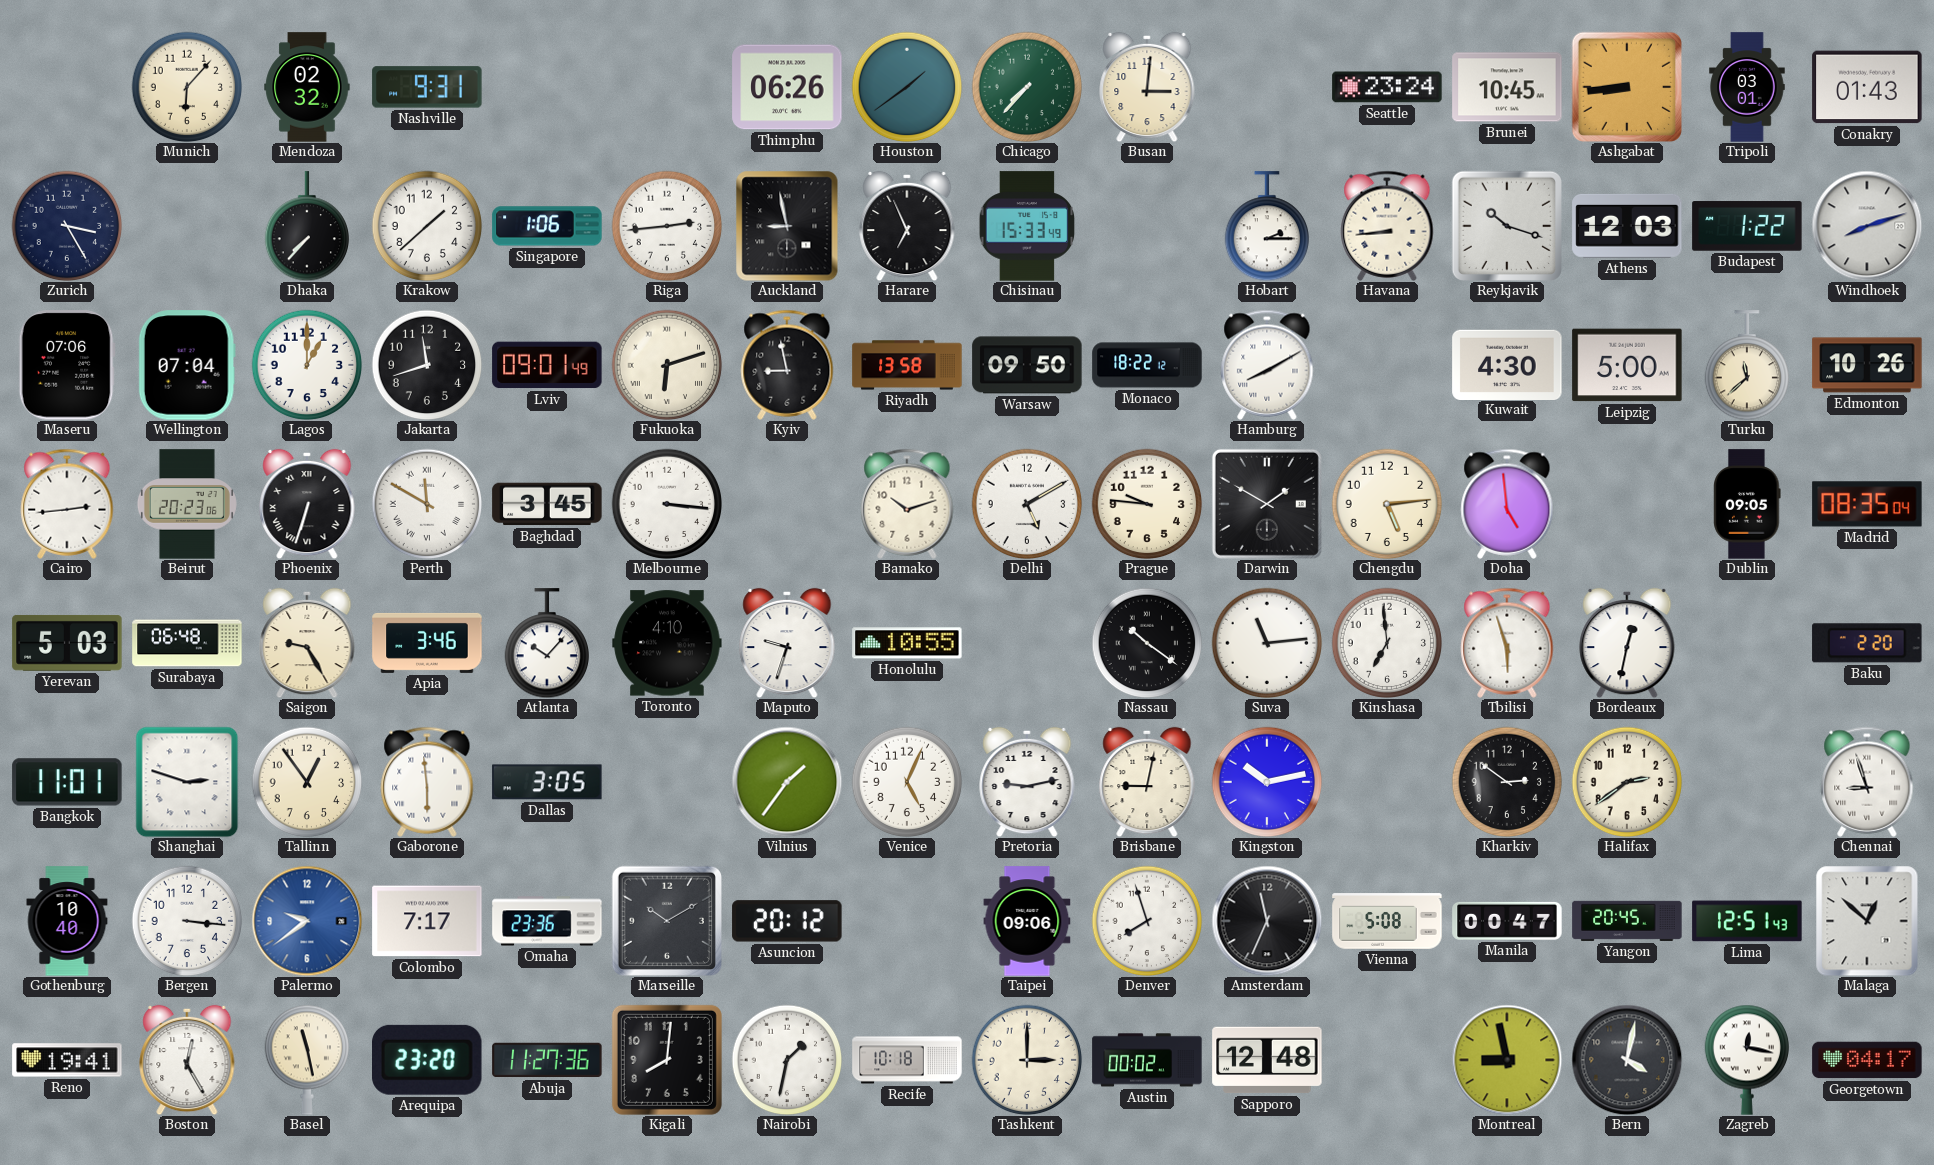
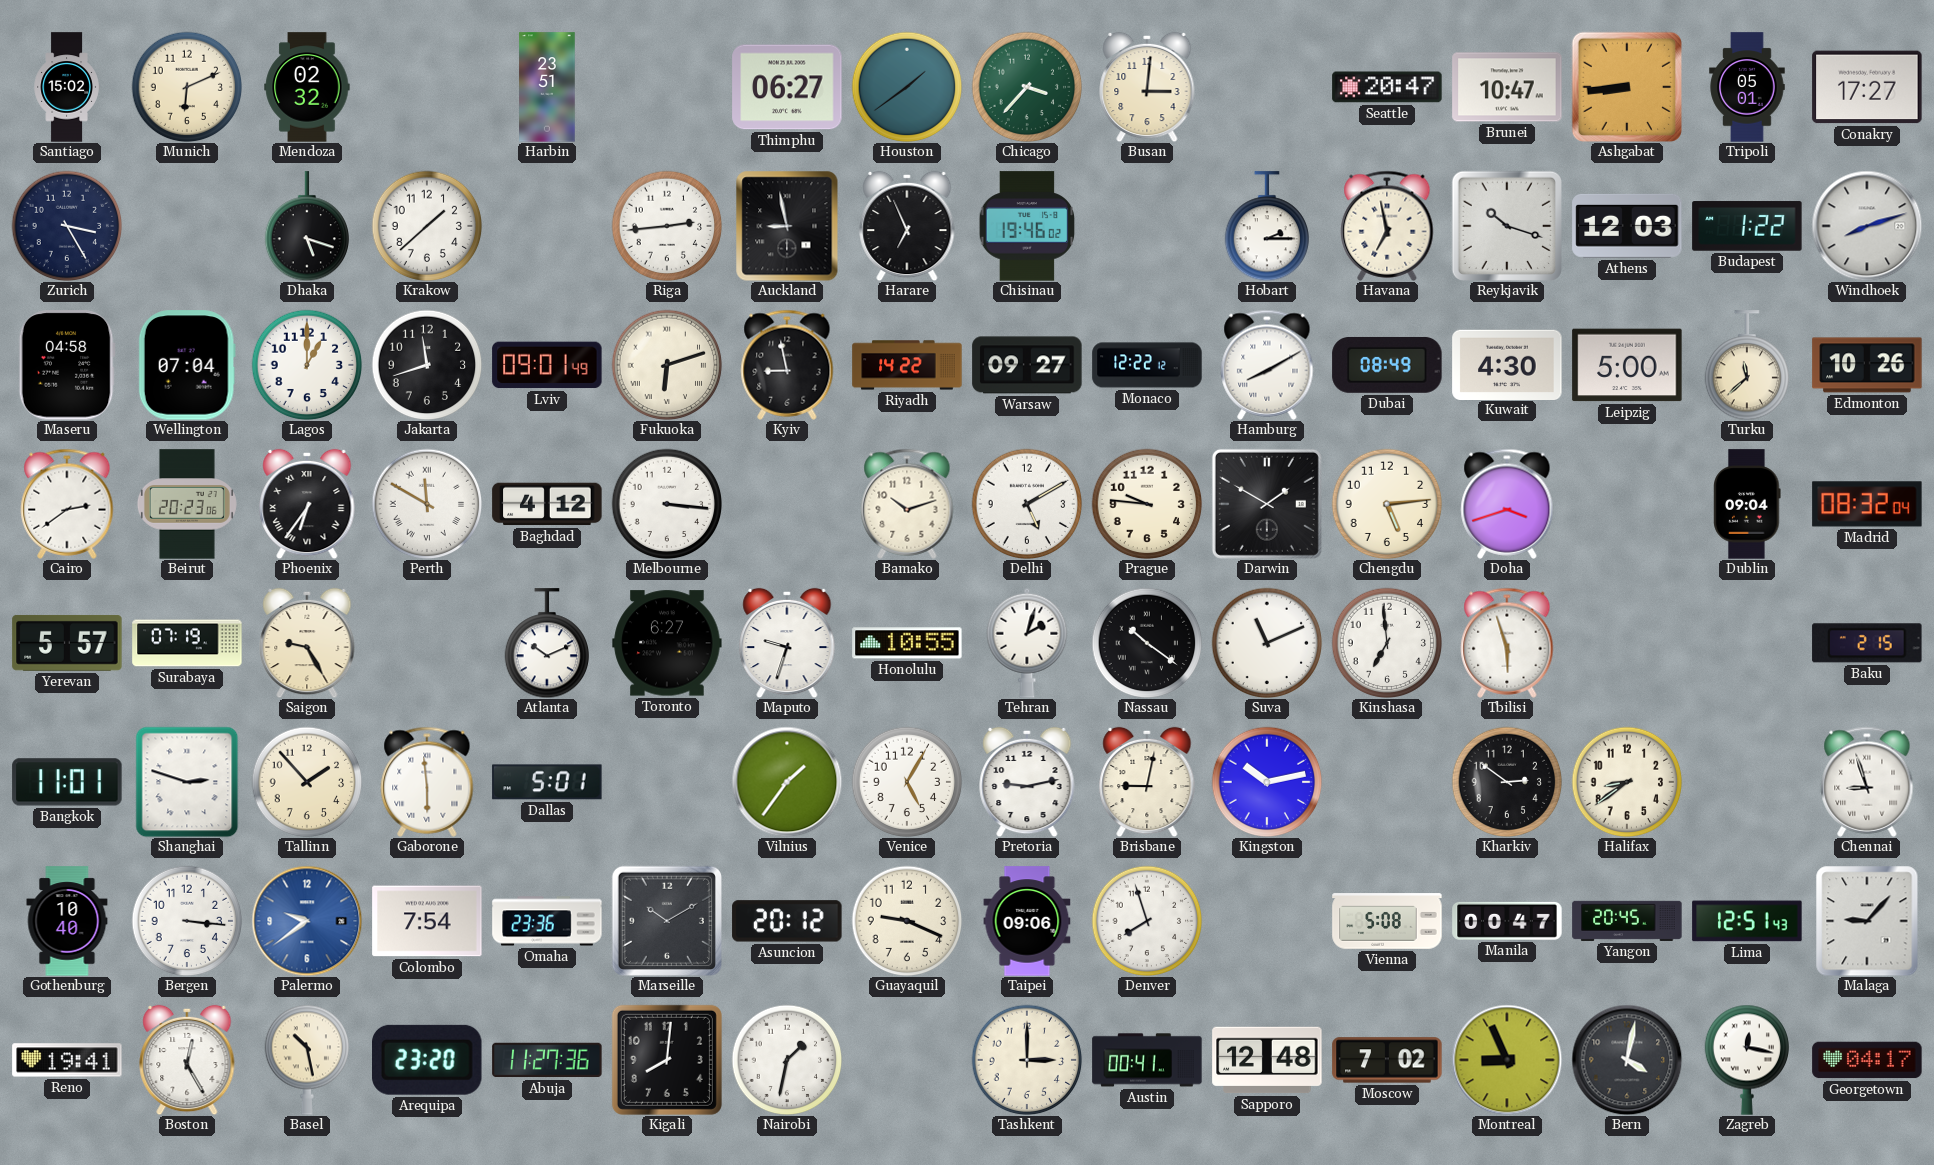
Santiago: none -> 15:02
Munich: 6:07 -> 6:11
Nashville: 9:31 -> none
Harbin: none -> 23:51
Thimphu: 06:26 -> 06:27
Chicago: 7:37 -> 3:37
Seattle: 23:24 -> 20:47
Brunei: 10:45 -> 10:47
Tripoli: 03:01 -> 05:01
Conakry: 01:43 -> 17:27
Dhaka: 7:37 -> 5:18
Singapore: 1:06 -> none
Chisinau: 15:33 -> 19:46
Havana: 8:44 -> 6:58
Maseru: 07:06 -> 04:58
Riyadh: 13:58 -> 14:22
Warsaw: 09:50 -> 09:27
Monaco: 18:22 -> 12:22
Dubai: none -> 08:49
Cairo: 2:44 -> 2:39
Phoenix: 6:33 -> 6:36
Baghdad: 3:45 -> 4:12
Doha: 4:59 -> 3:42
Dublin: 09:05 -> 09:04
Madrid: 08:35 -> 08:32
Yerevan: 5:03 -> 5:57
Surabaya: 06:48 -> 07:19
Apia: 3:46 -> none
Atlanta: 10:07 -> 10:11
Toronto: 4:10 -> 6:27
Tehran: none -> 2:03
Suva: 11:14 -> 11:11
Bordeaux: 12:32 -> none
Baku: 2:20 -> 2:15
Tallinn: 12:54 -> 1:53
Dallas: 3:05 -> 5:01
Venice: 5:04 -> 5:05
Halifax: 2:39 -> 8:39
Colombo: 7:17 -> 7:54
Guayaquil: none -> 9:19
Amsterdam: 11:34 -> none
Malaga: 12:52 -> 9:07
Basel: 11:28 -> 10:28
Recife: 10:18 -> none
Austin: 00:02 -> 00:41
Moscow: none -> 7:02
Montreal: 8:58 -> 8:56
